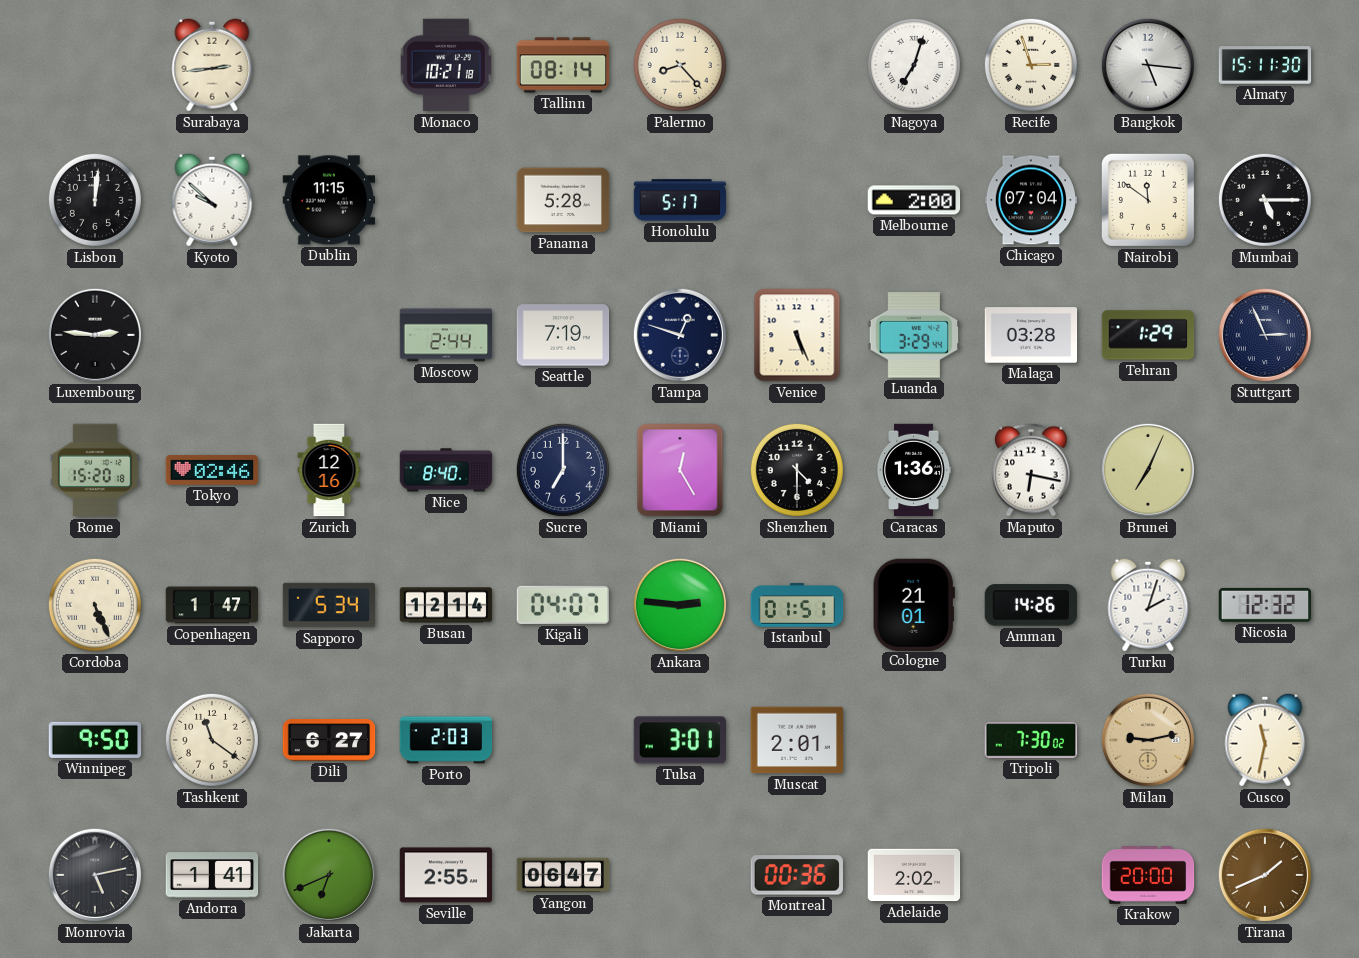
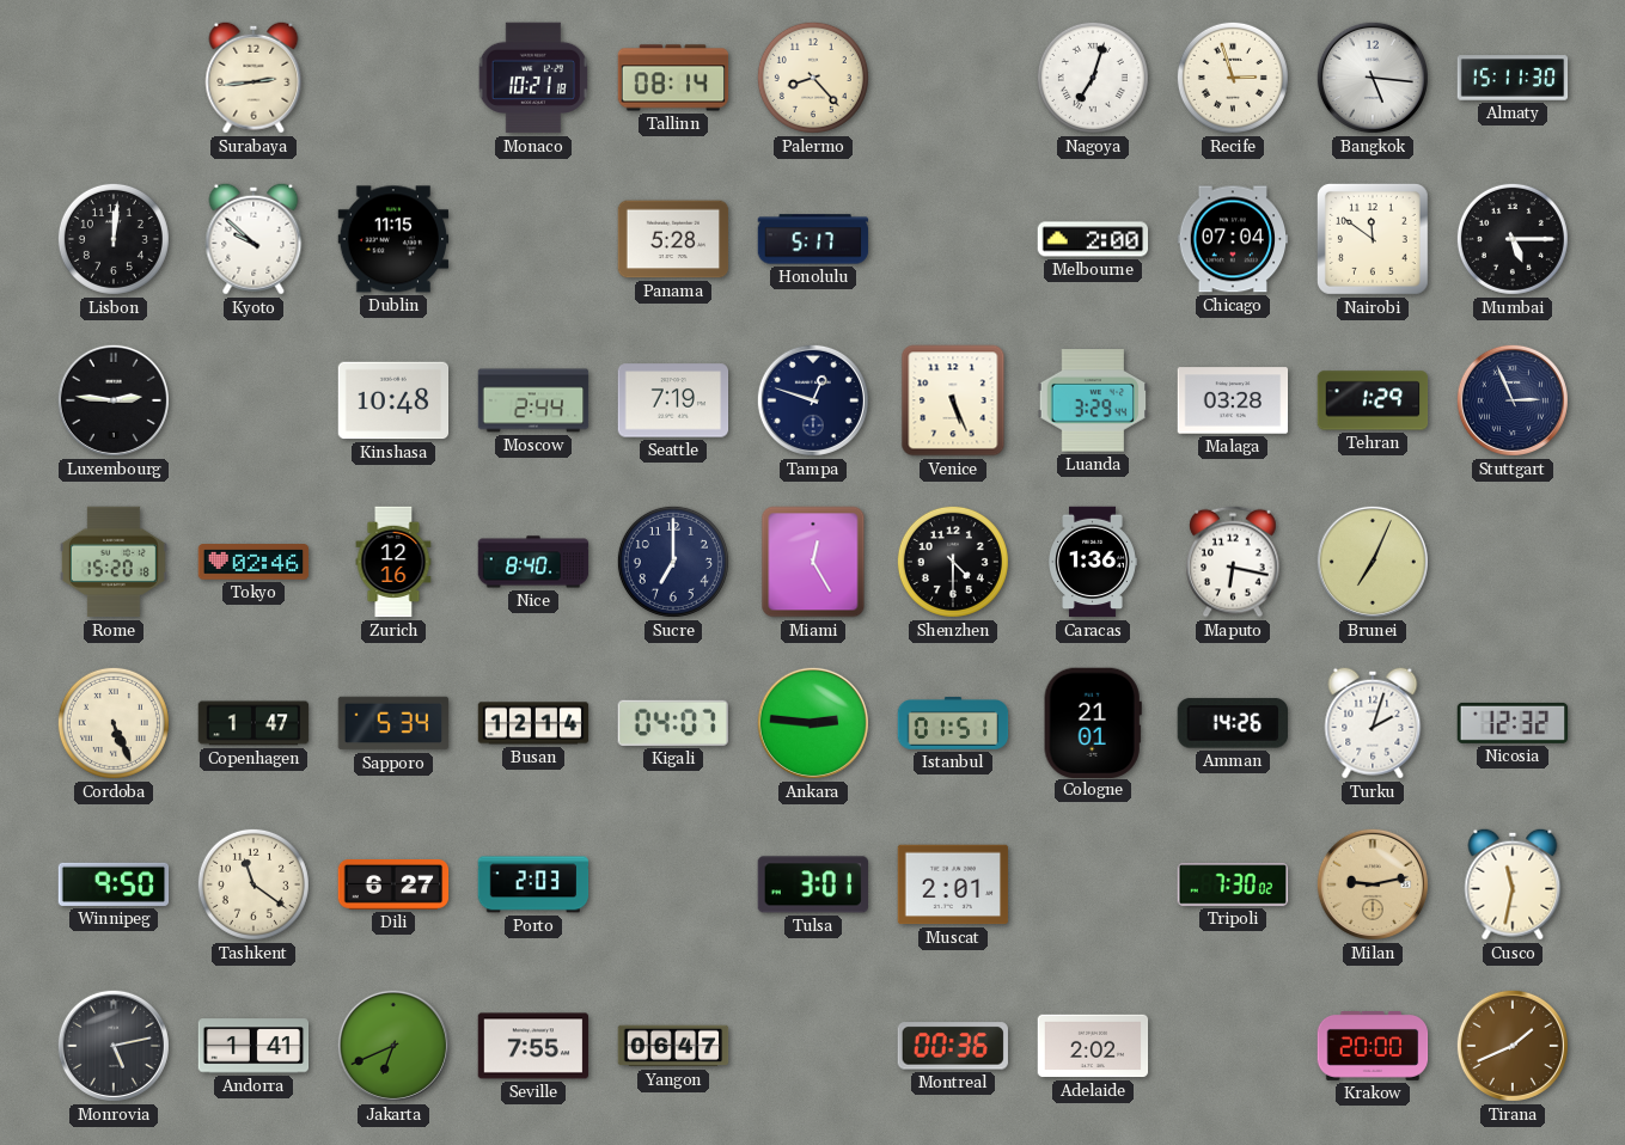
Kinshasa: none -> 10:48
Seville: 2:55 -> 7:55
